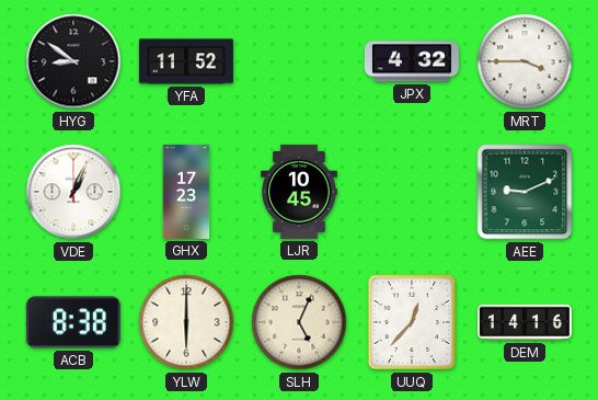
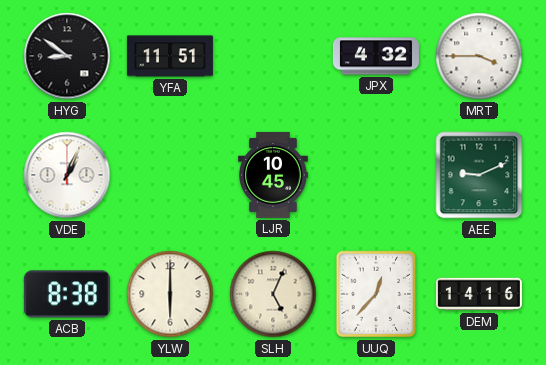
YFA: 11:52 -> 11:51
GHX: 17:23 -> none
